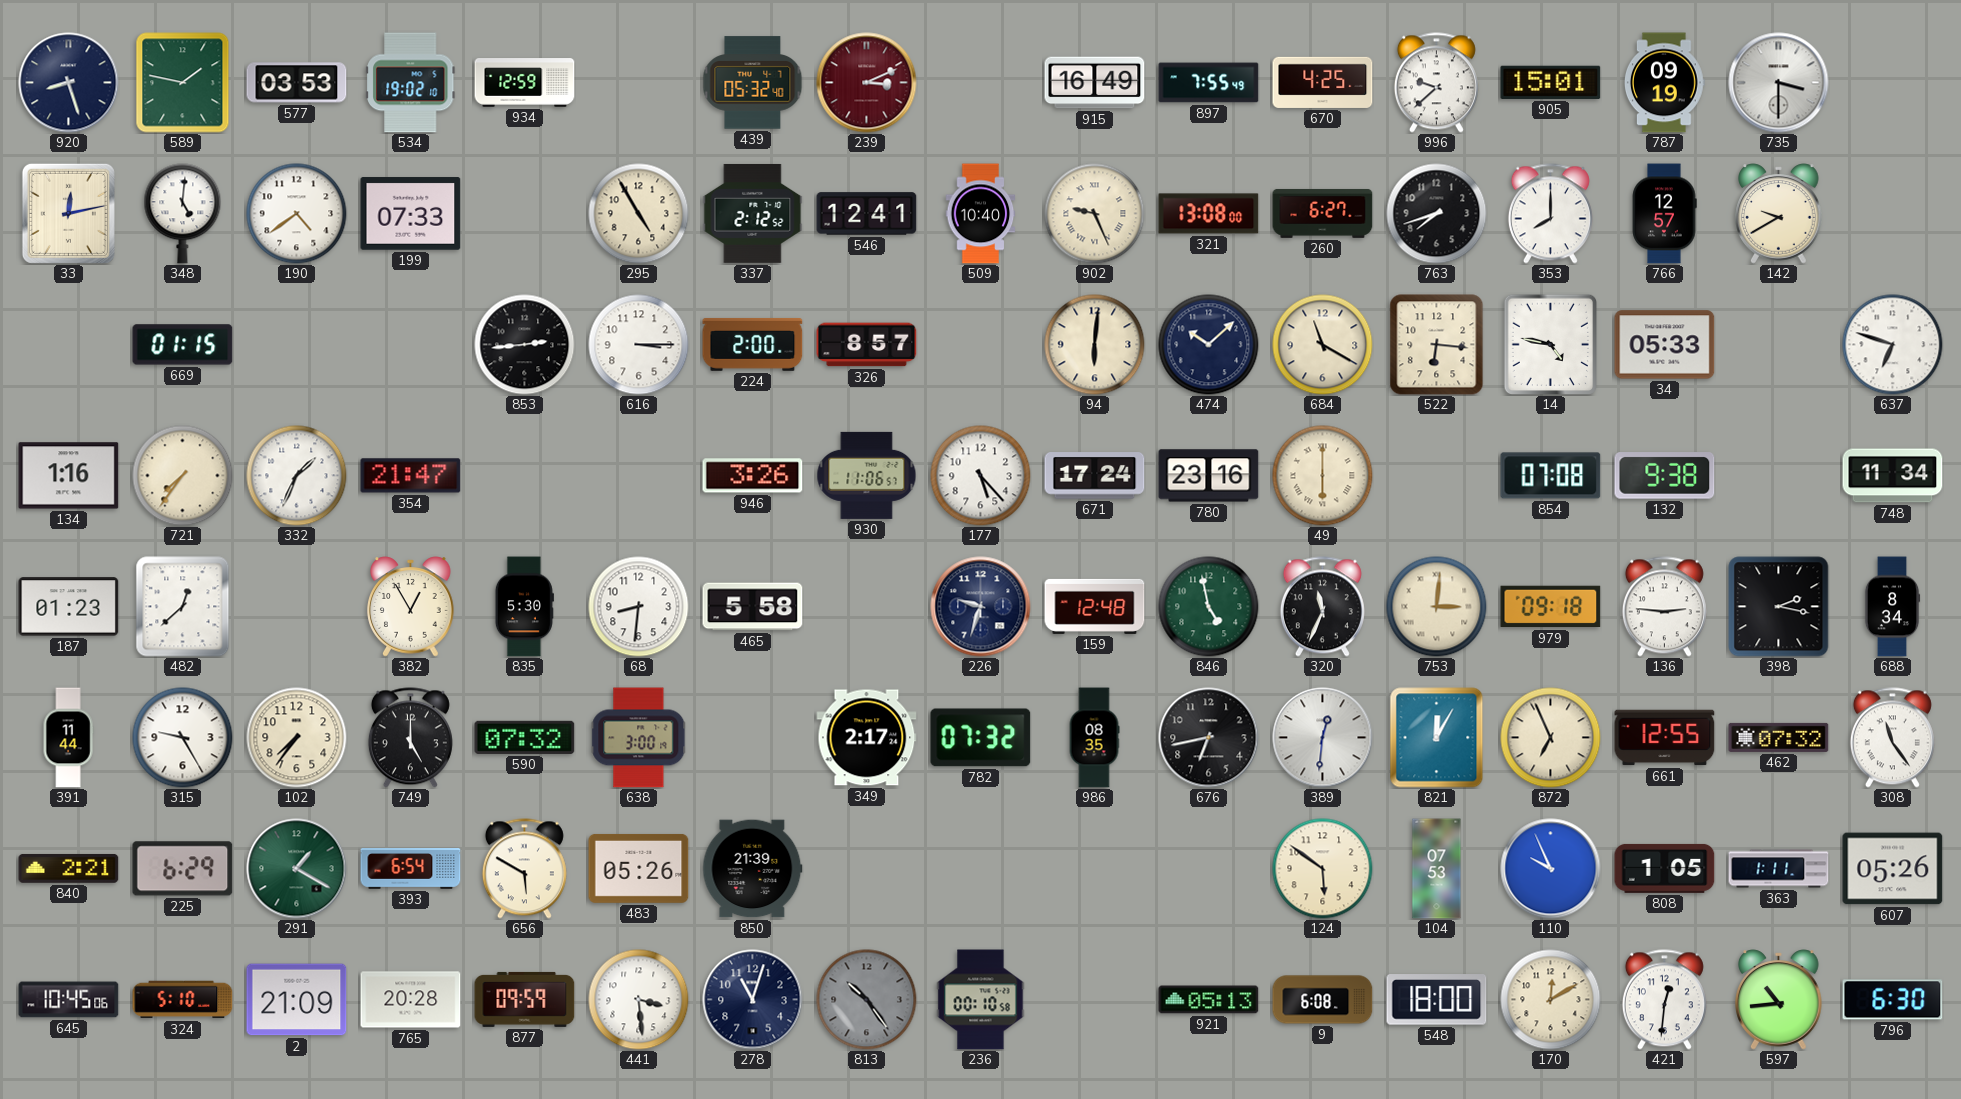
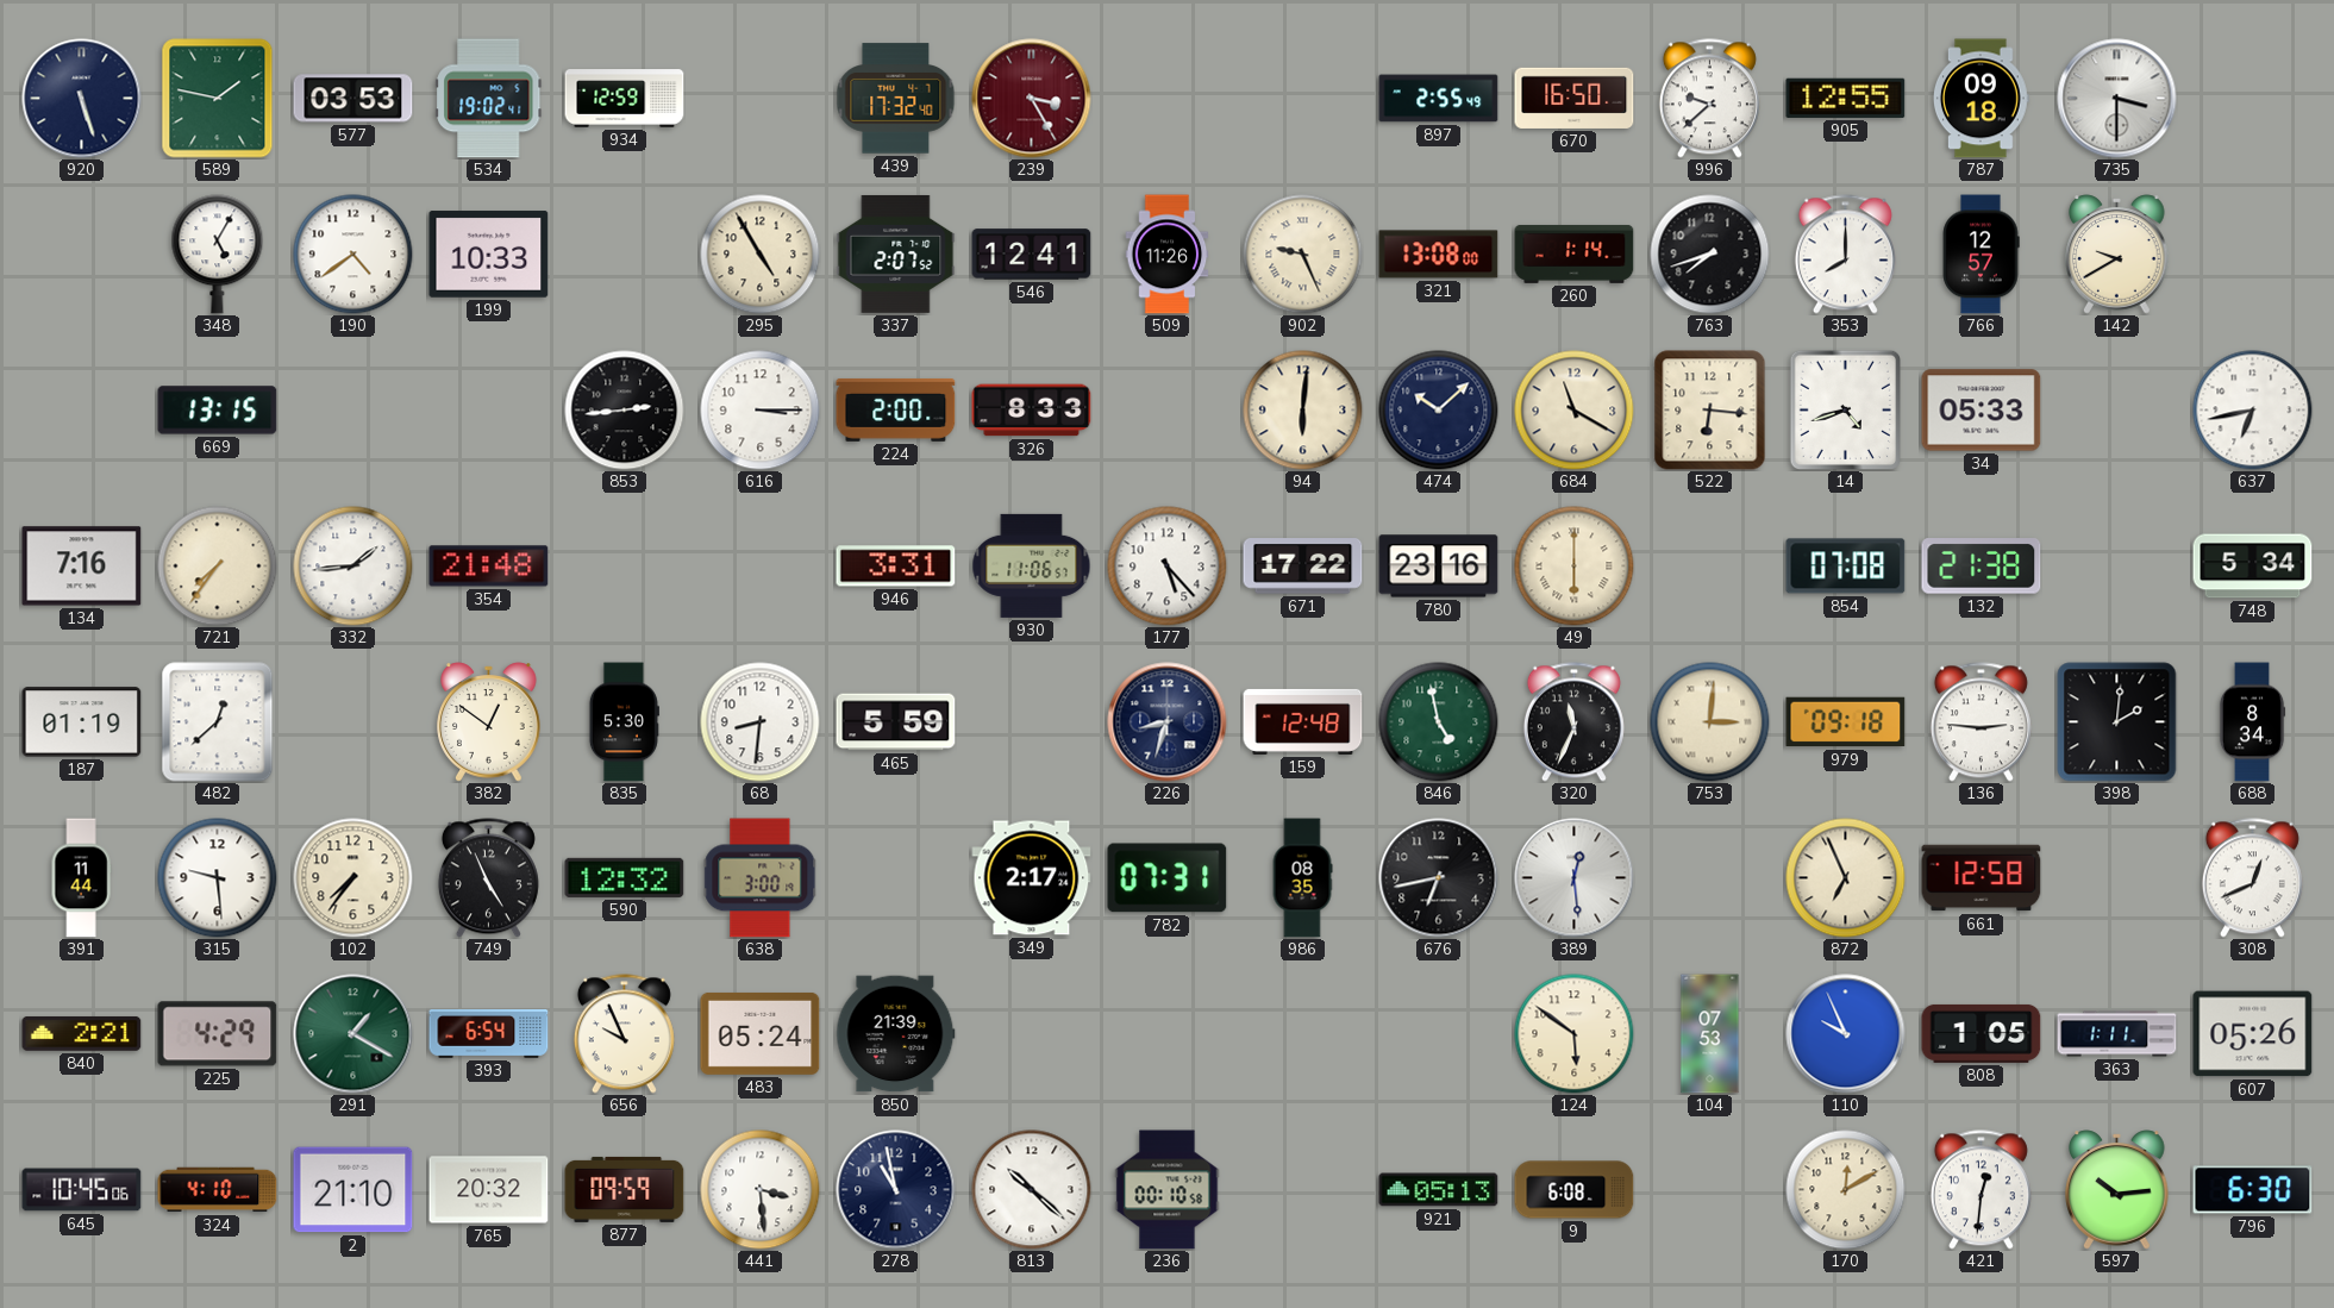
920: 8:27 -> 5:27
534: 19:02:10 -> 19:02:41
439: 05:32 -> 17:32
239: 3:11 -> 3:25
915: 16:49 -> none
897: 7:55 -> 2:55
670: 4:25 -> 16:50
905: 15:01 -> 12:55
787: 09:19 -> 09:18
33: 12:13 -> none
348: 5:01 -> 5:05
199: 07:33 -> 10:33
337: 2:12 -> 2:07
509: 10:40 -> 11:26
260: 6:27 -> 1:14
669: 01:15 -> 13:15
326: 8:57 -> 8:33
14: 4:47 -> 4:42
637: 6:48 -> 6:43
134: 1:16 -> 7:16
332: 1:34 -> 1:44
354: 21:47 -> 21:48
946: 3:26 -> 3:31
671: 17:24 -> 17:22
132: 9:38 -> 21:38
748: 11:34 -> 5:34
187: 01:23 -> 01:19
382: 12:55 -> 12:51
465: 5:58 -> 5:59
226: 9:33 -> 8:33
398: 2:17 -> 2:01
315: 9:25 -> 9:29
749: 5:00 -> 4:56
590: 07:32 -> 12:32
782: 07:32 -> 07:31
389: 12:31 -> 12:29
821: 12:05 -> none
661: 12:55 -> 12:58
462: 07:32 -> none
308: 11:24 -> 12:41
225: 6:29 -> 4:29
656: 5:50 -> 9:56
483: 05:26 -> 05:24
324: 5:10 -> 4:10
2: 21:09 -> 21:10
765: 20:28 -> 20:32
278: 11:03 -> 10:58
813: 10:24 -> 10:22
813 dial: grey -> white
548: 18:00 -> none
597: 10:44 -> 10:14
